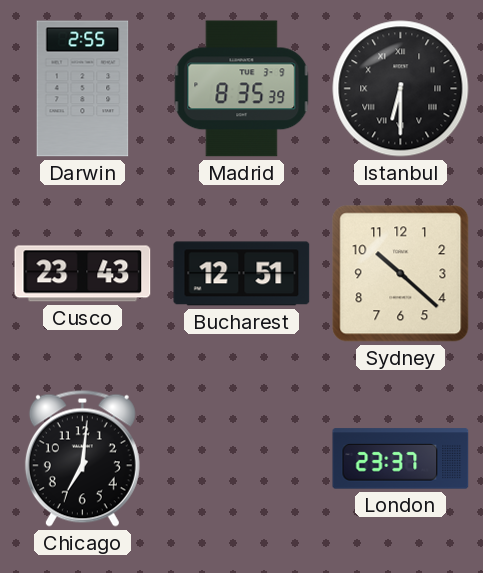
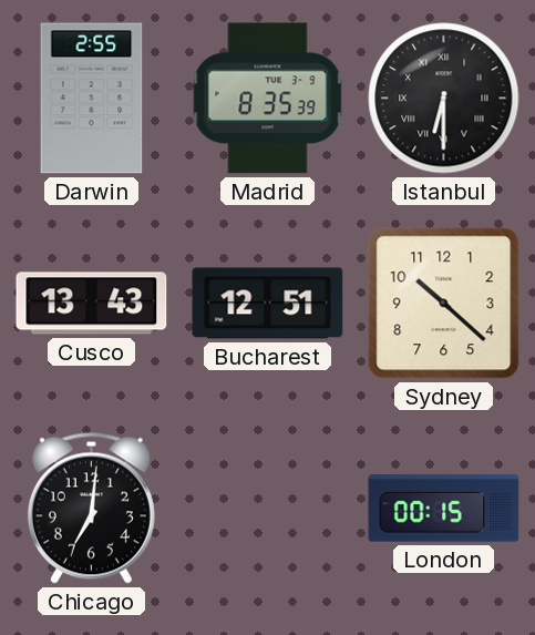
Cusco: 23:43 -> 13:43
London: 23:37 -> 00:15
